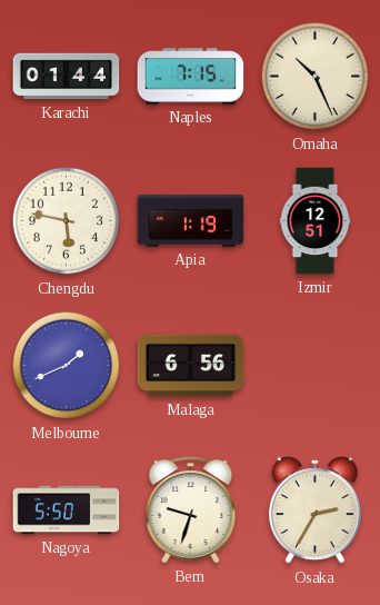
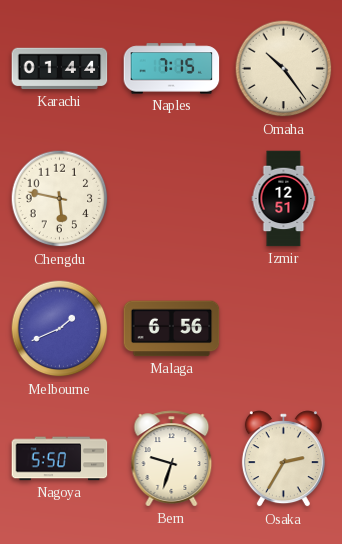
Omaha: 10:26 -> 10:24
Apia: 1:19 -> none
